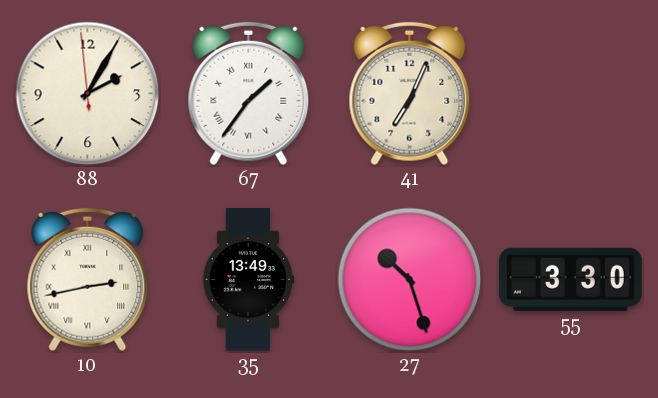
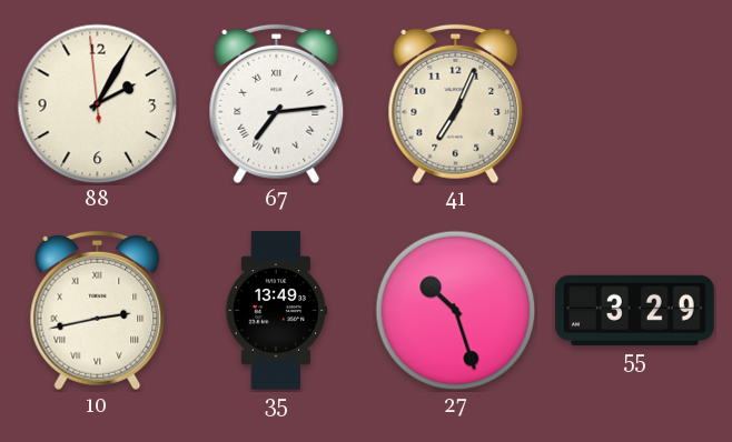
67: 1:36 -> 7:14
55: 3:30 -> 3:29
